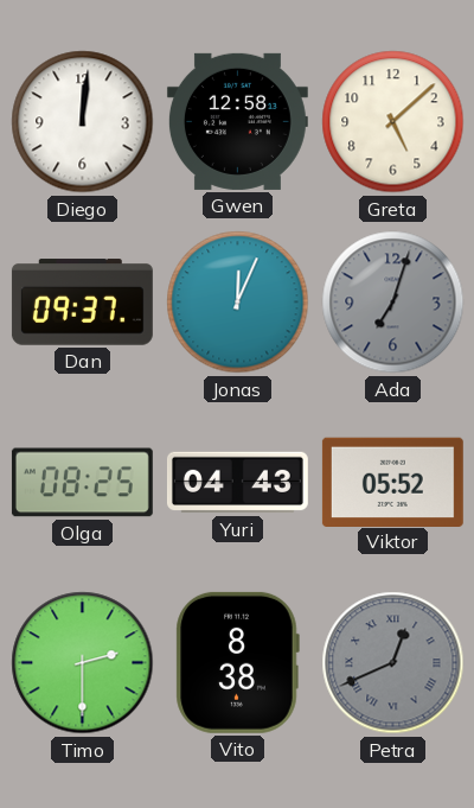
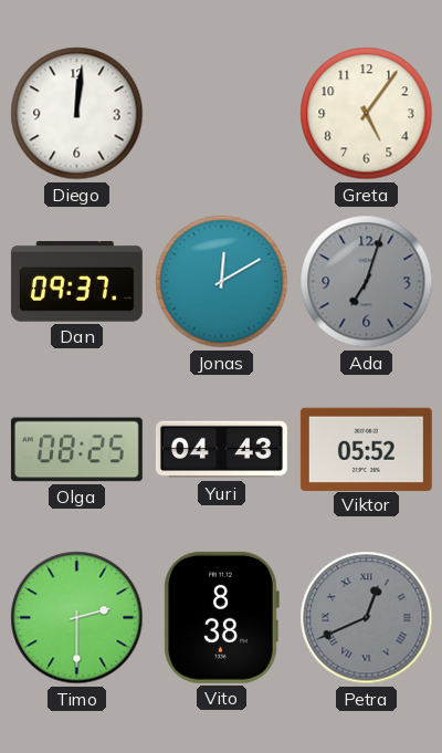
Gwen: 12:58 -> none
Greta: 5:08 -> 5:06
Jonas: 12:04 -> 12:10
